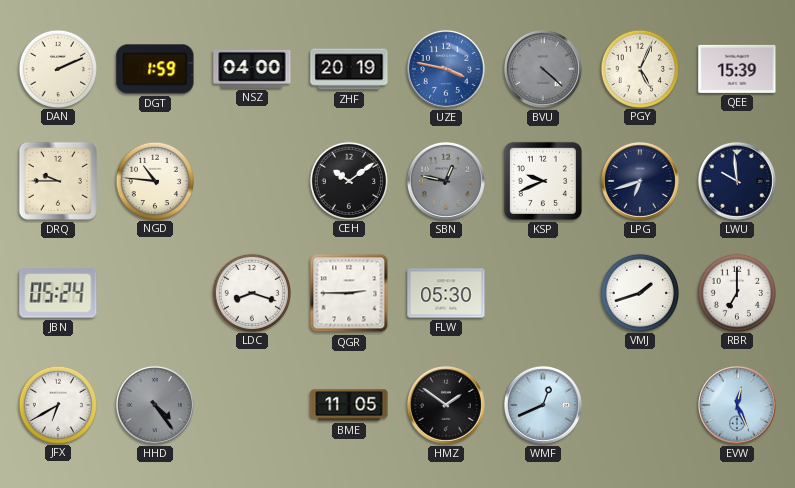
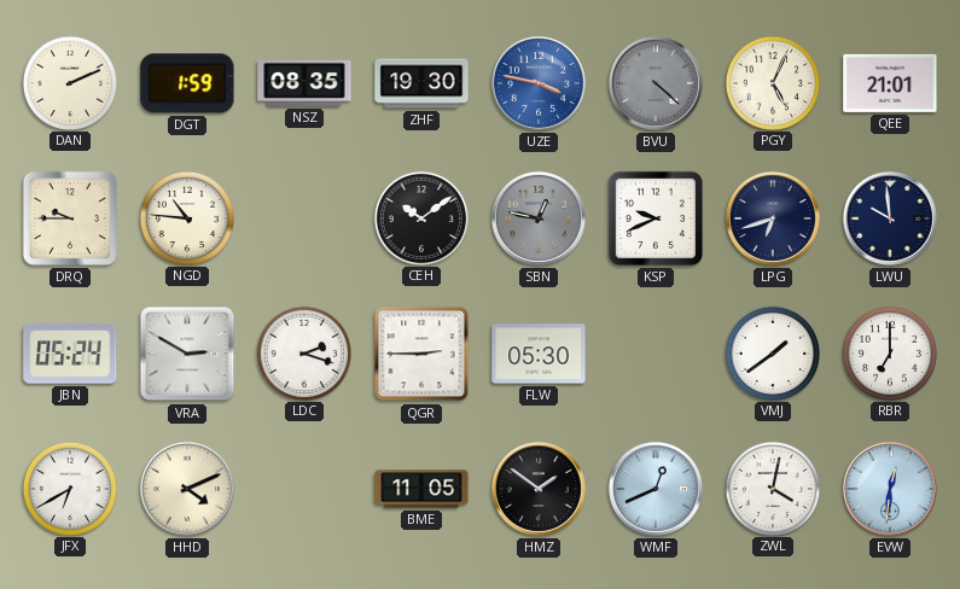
NSZ: 04:00 -> 08:35
ZHF: 20:19 -> 19:30
QEE: 15:39 -> 21:01
VRA: none -> 2:50
LDC: 8:18 -> 2:18
VMJ: 1:42 -> 1:39
HHD: 4:24 -> 4:11
HHD dial: grey -> cream
ZWL: none -> 4:02
EVW: 12:26 -> 12:31
